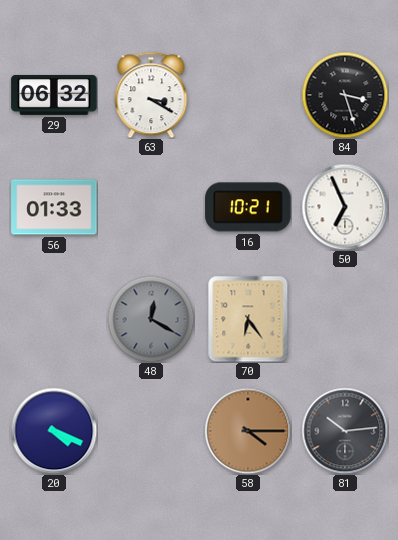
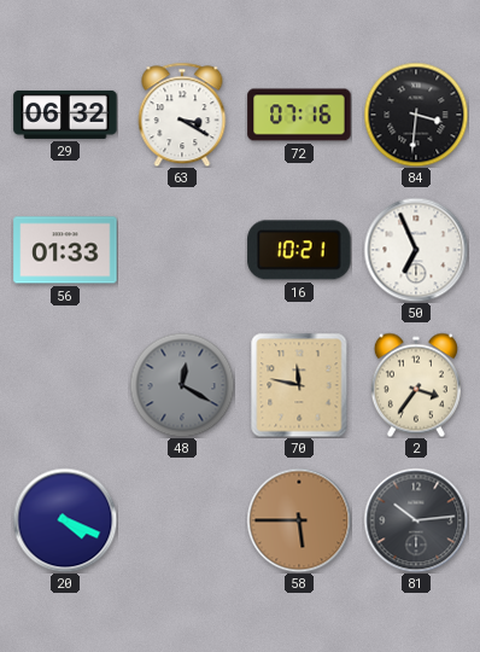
72: none -> 07:16
84: 3:27 -> 3:31
70: 6:24 -> 11:47
2: none -> 3:36
58: 4:15 -> 5:45
